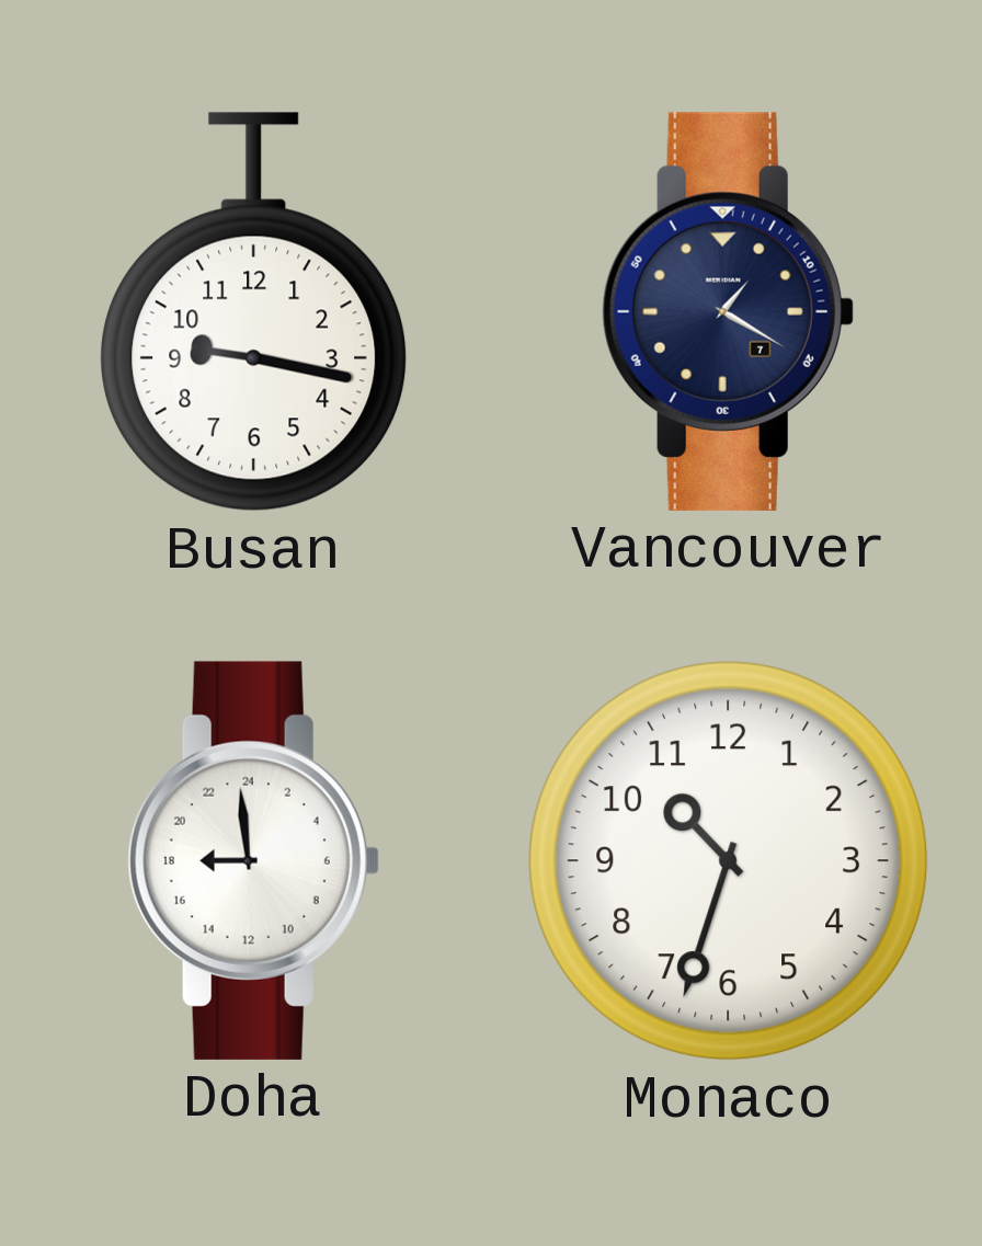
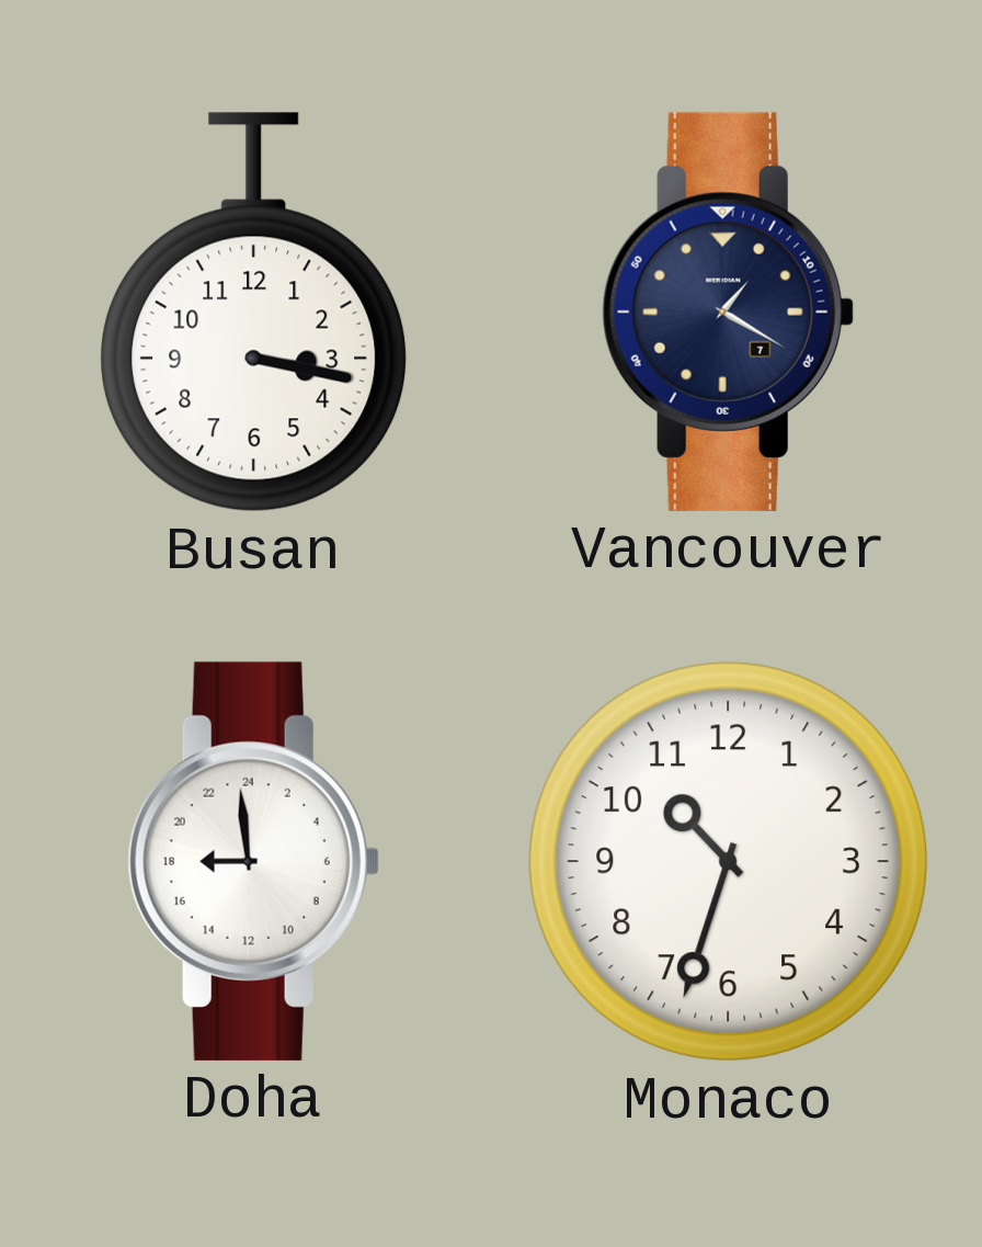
Busan: 9:17 -> 3:17
